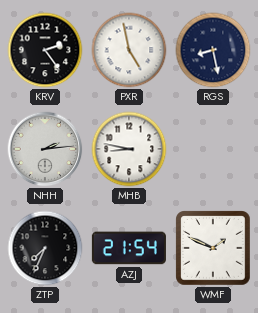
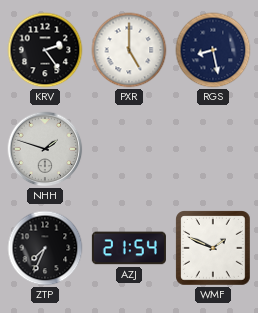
PXR: 4:58 -> 5:00
NHH: 2:14 -> 1:48
MHB: 8:47 -> none
